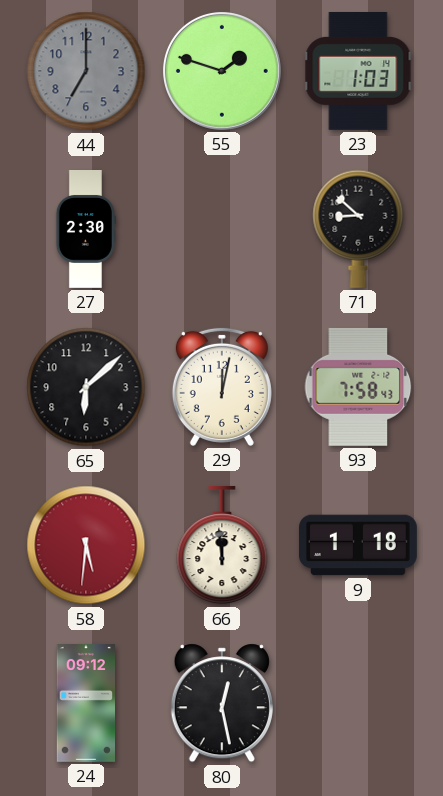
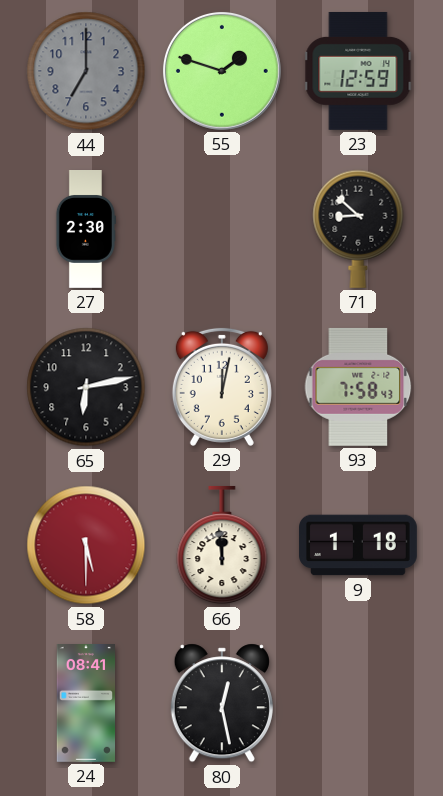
23: 1:03 -> 12:59
65: 6:08 -> 6:13
58: 5:31 -> 5:30
24: 09:12 -> 08:41
